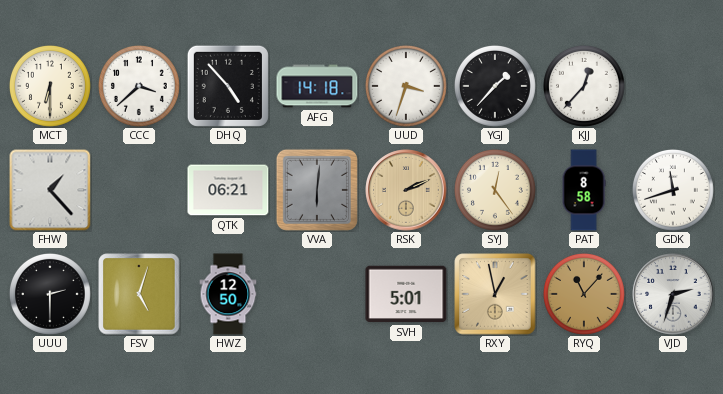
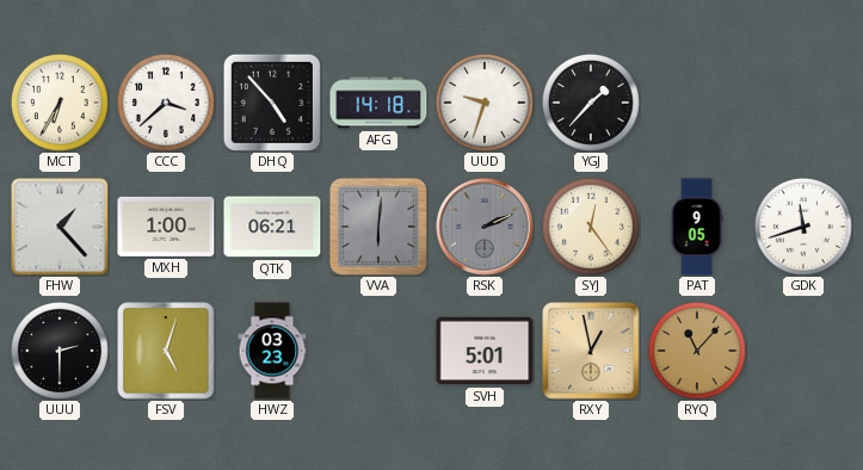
MCT: 6:30 -> 6:35
UUD: 3:33 -> 9:33
KJJ: 12:37 -> none
MXH: none -> 1:00
RSK dial: champagne -> grey
PAT: 8:58 -> 9:05
HWZ: 12:50 -> 03:23
VJD: 2:33 -> none
